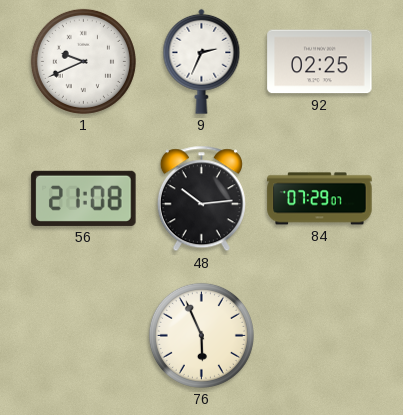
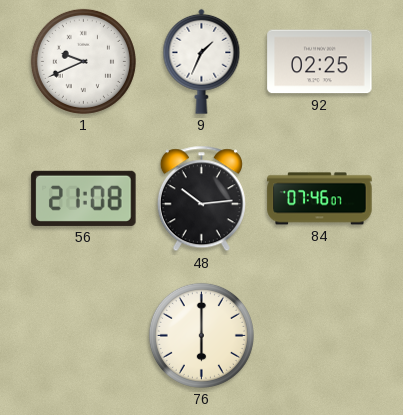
9: 2:34 -> 1:34
84: 07:29 -> 07:46
76: 5:56 -> 6:00
